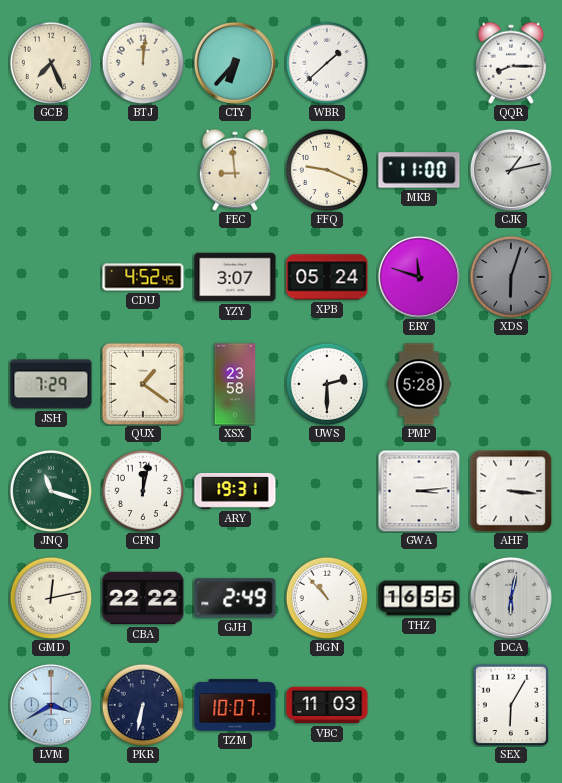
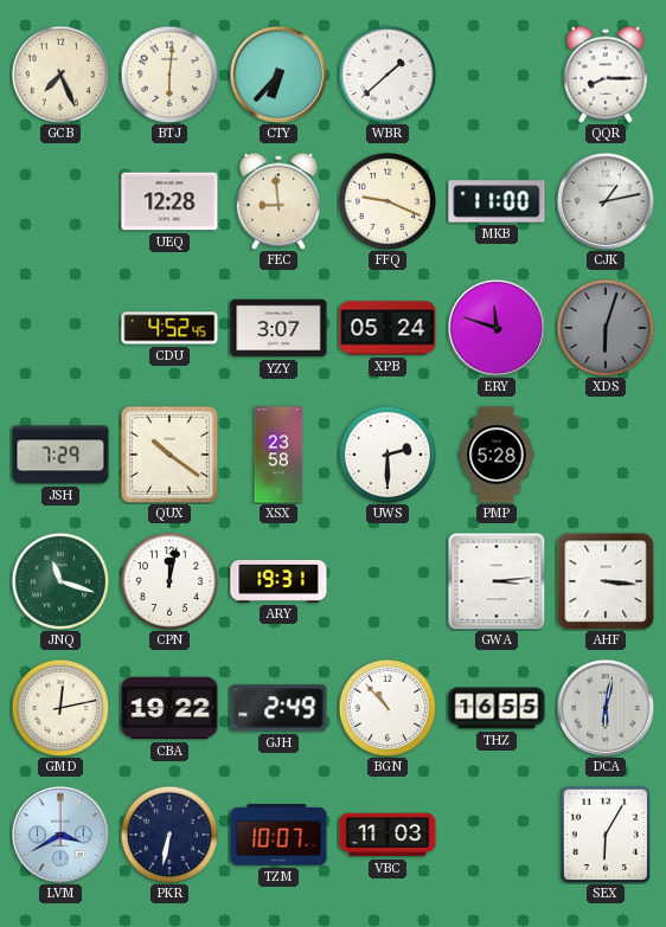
BTJ: 12:01 -> 6:01
UEQ: none -> 12:28
QUX: 1:21 -> 10:21
CBA: 22:22 -> 19:22
